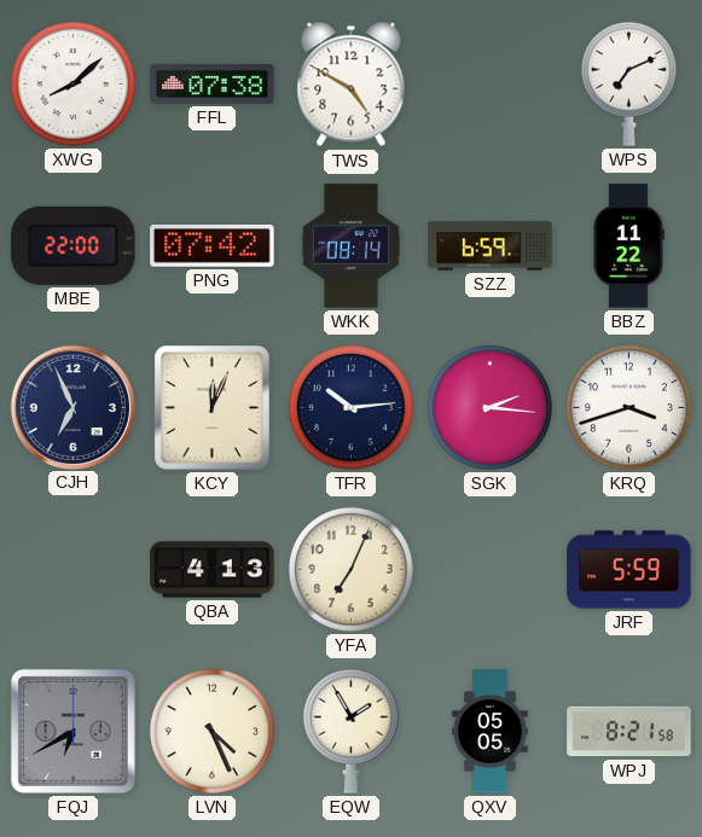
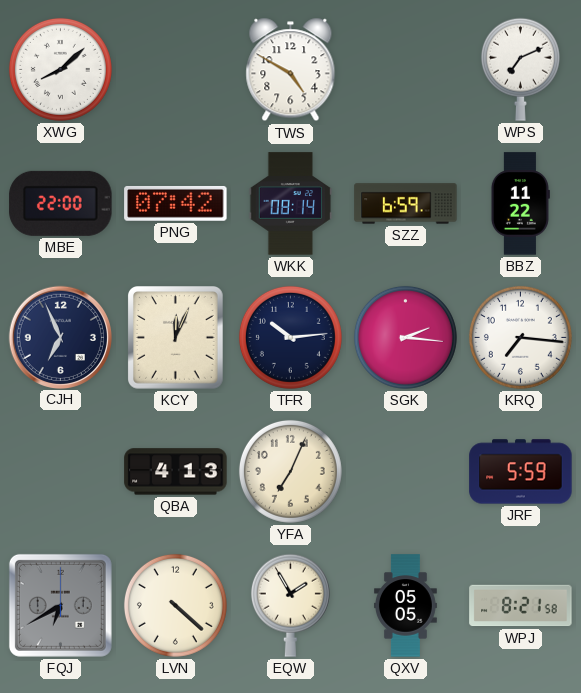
FFL: 07:38 -> none
KRQ: 3:42 -> 7:16
LVN: 4:26 -> 4:22
